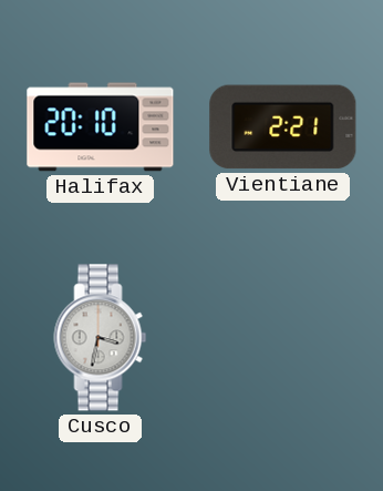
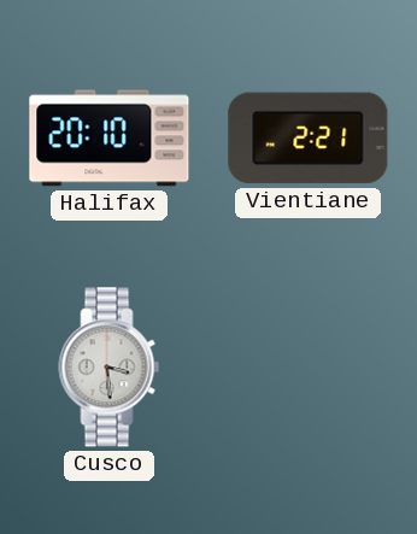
Cusco: 3:32 -> 3:29
